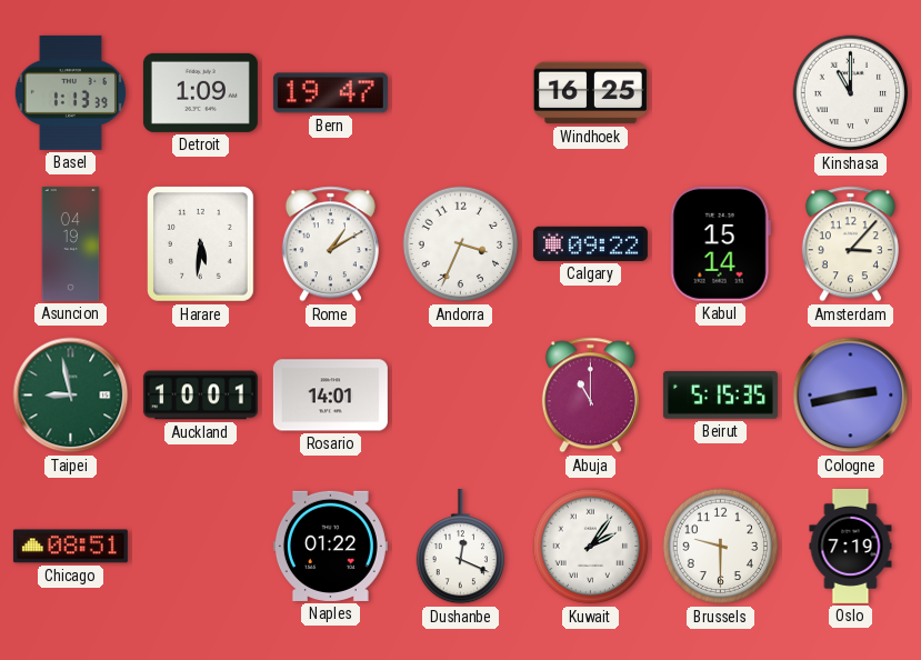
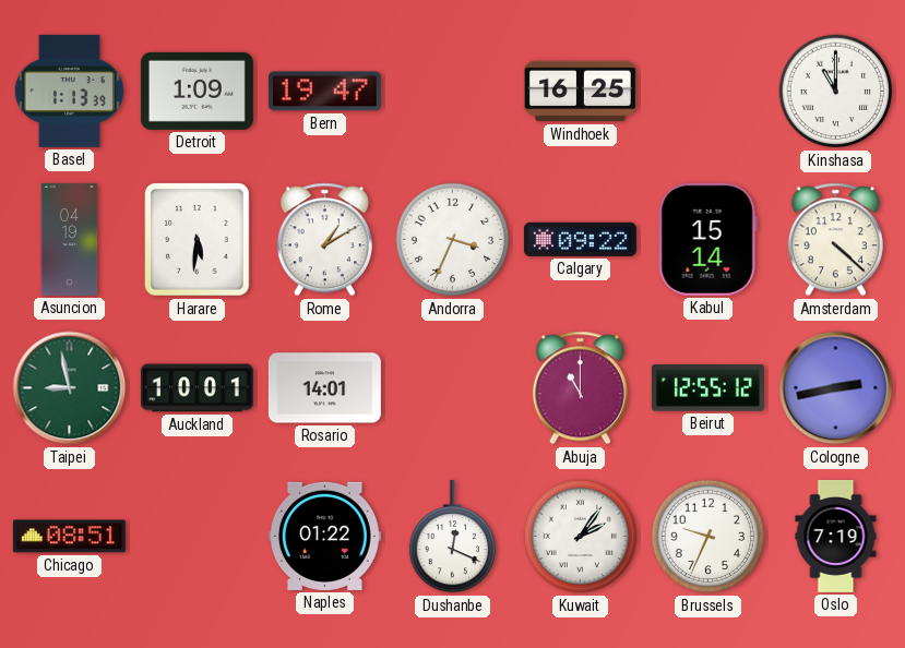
Amsterdam: 3:07 -> 4:22
Beirut: 5:15 -> 12:55
Brussels: 9:30 -> 9:34
